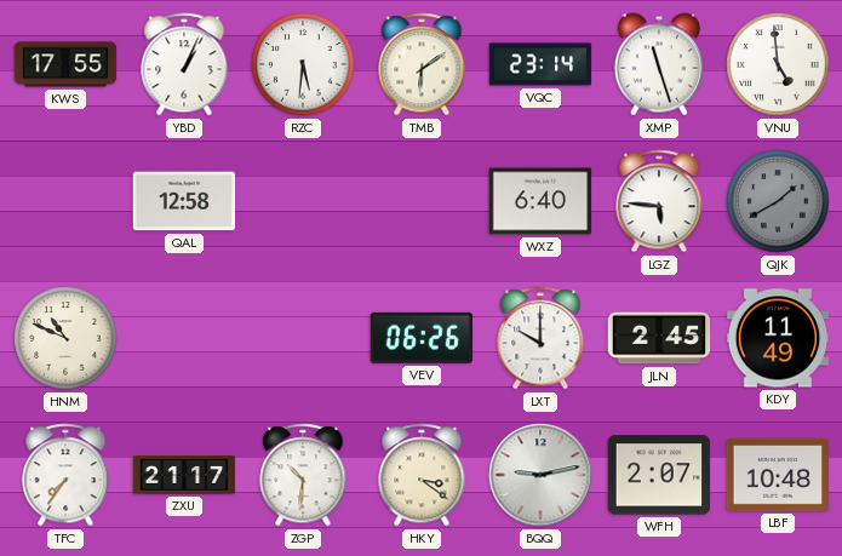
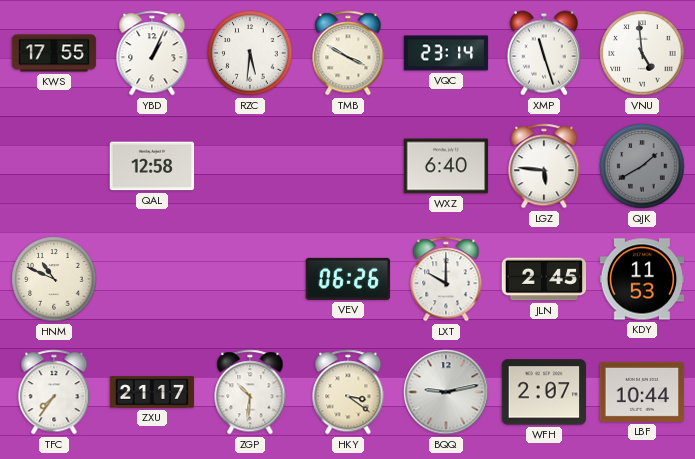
TMB: 6:09 -> 3:50
KDY: 11:49 -> 11:53
LBF: 10:48 -> 10:44
